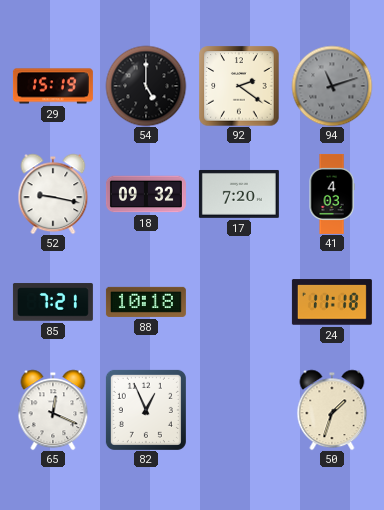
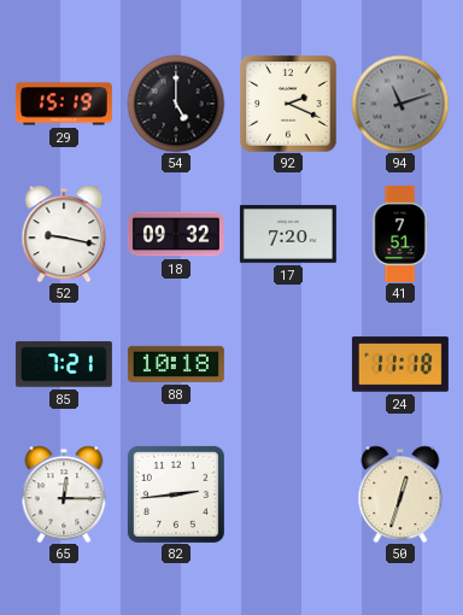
92: 2:21 -> 2:19
41: 4:03 -> 7:51
65: 12:19 -> 12:15
82: 12:56 -> 2:44
50: 1:33 -> 12:33
